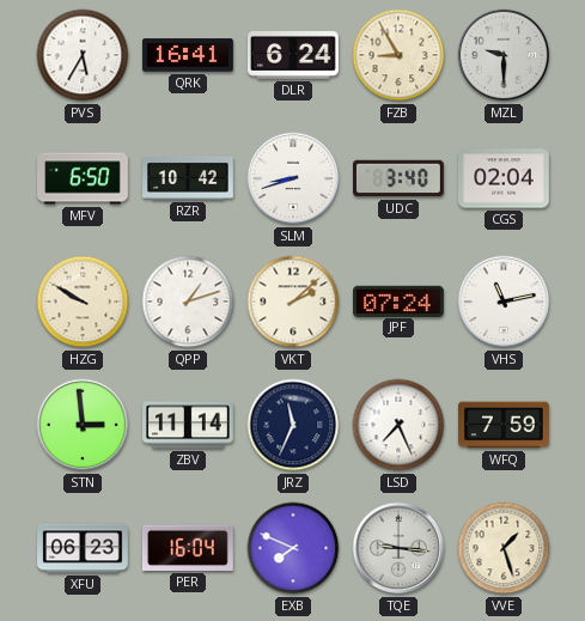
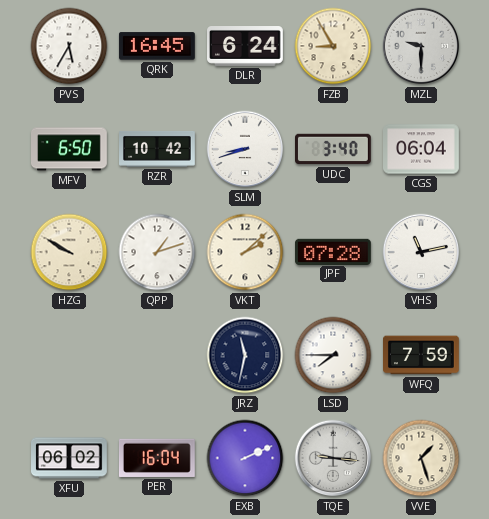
QRK: 16:41 -> 16:45
CGS: 02:04 -> 06:04
JPF: 07:24 -> 07:28
STN: 2:59 -> none
ZBV: 11:14 -> none
JRZ: 11:34 -> 11:32
LSD: 7:26 -> 7:45
XFU: 06:23 -> 06:02
EXB: 7:49 -> 2:11
